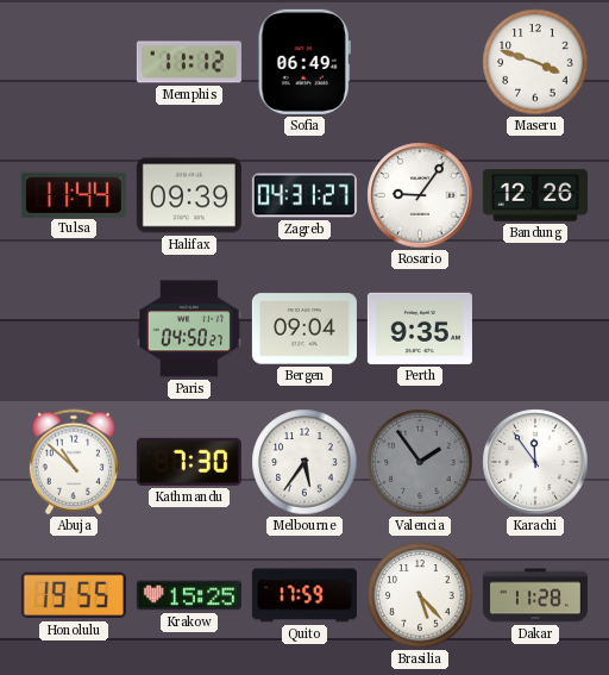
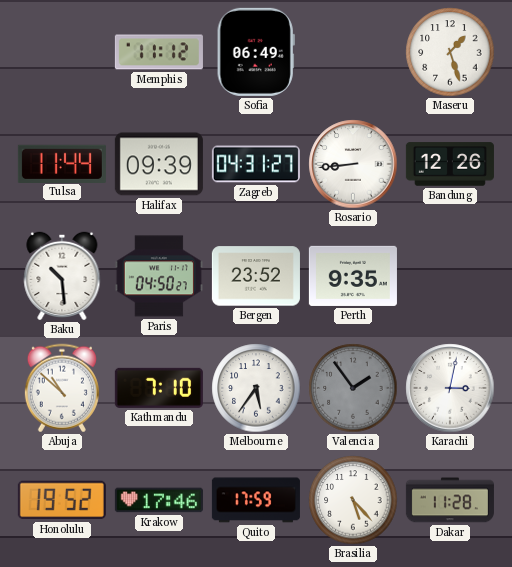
Maseru: 3:48 -> 1:27
Rosario: 9:06 -> 8:44
Baku: none -> 10:29
Bergen: 09:04 -> 23:52
Kathmandu: 7:30 -> 7:10
Karachi: 11:54 -> 3:02
Honolulu: 19:55 -> 19:52
Krakow: 15:25 -> 17:46
